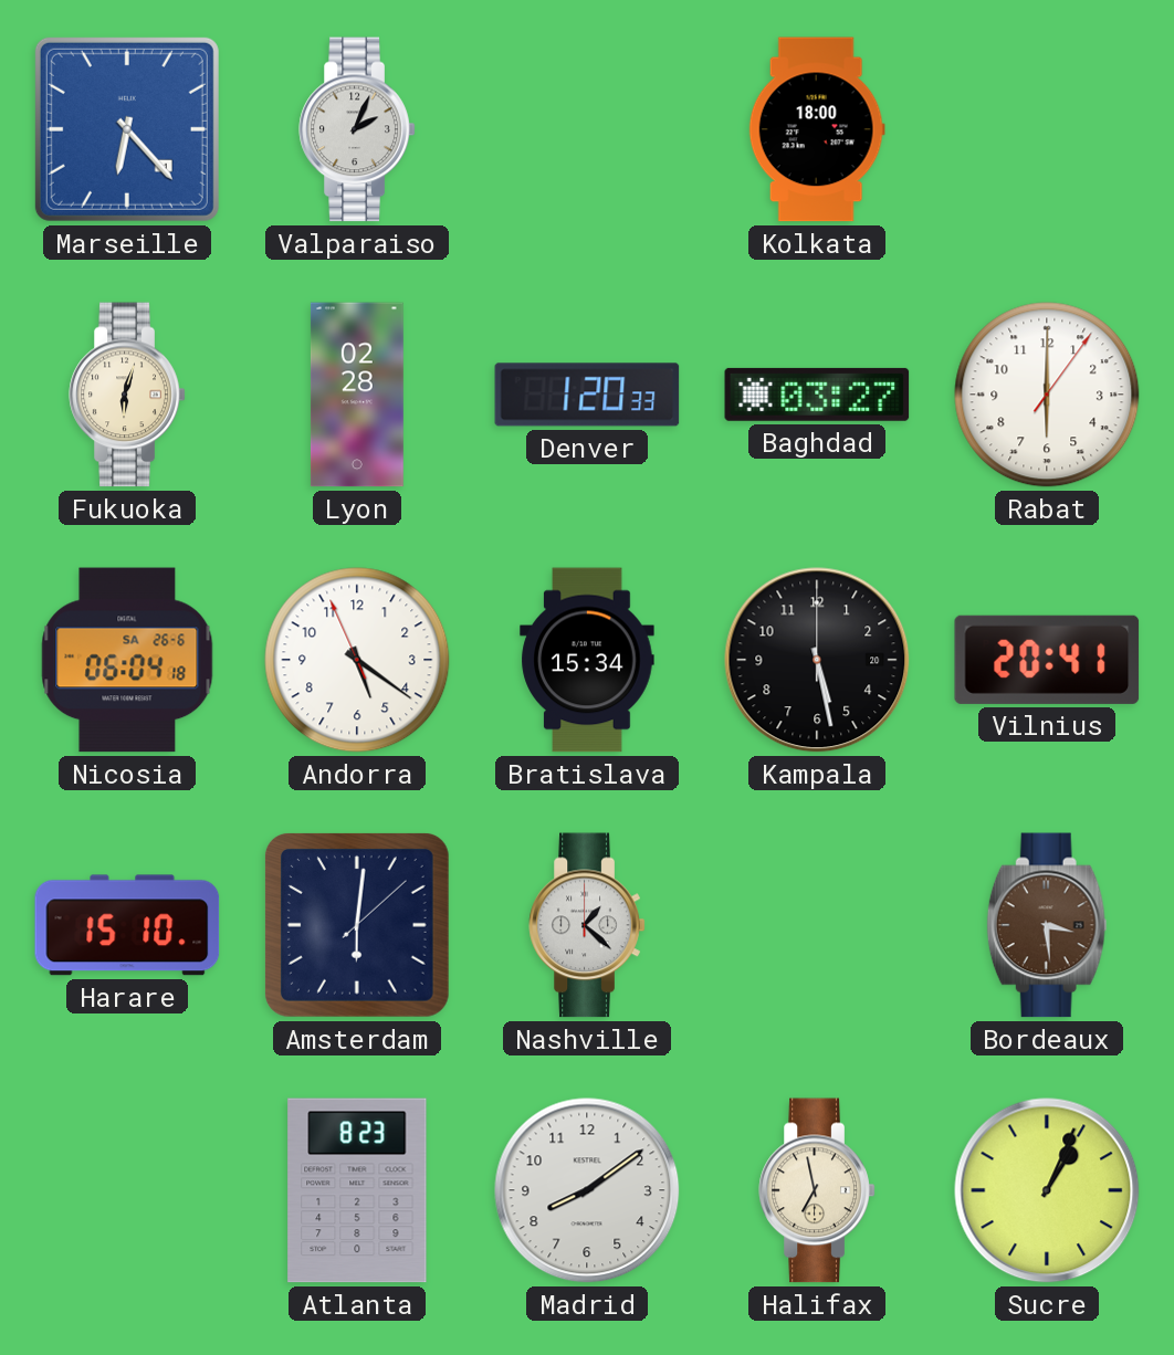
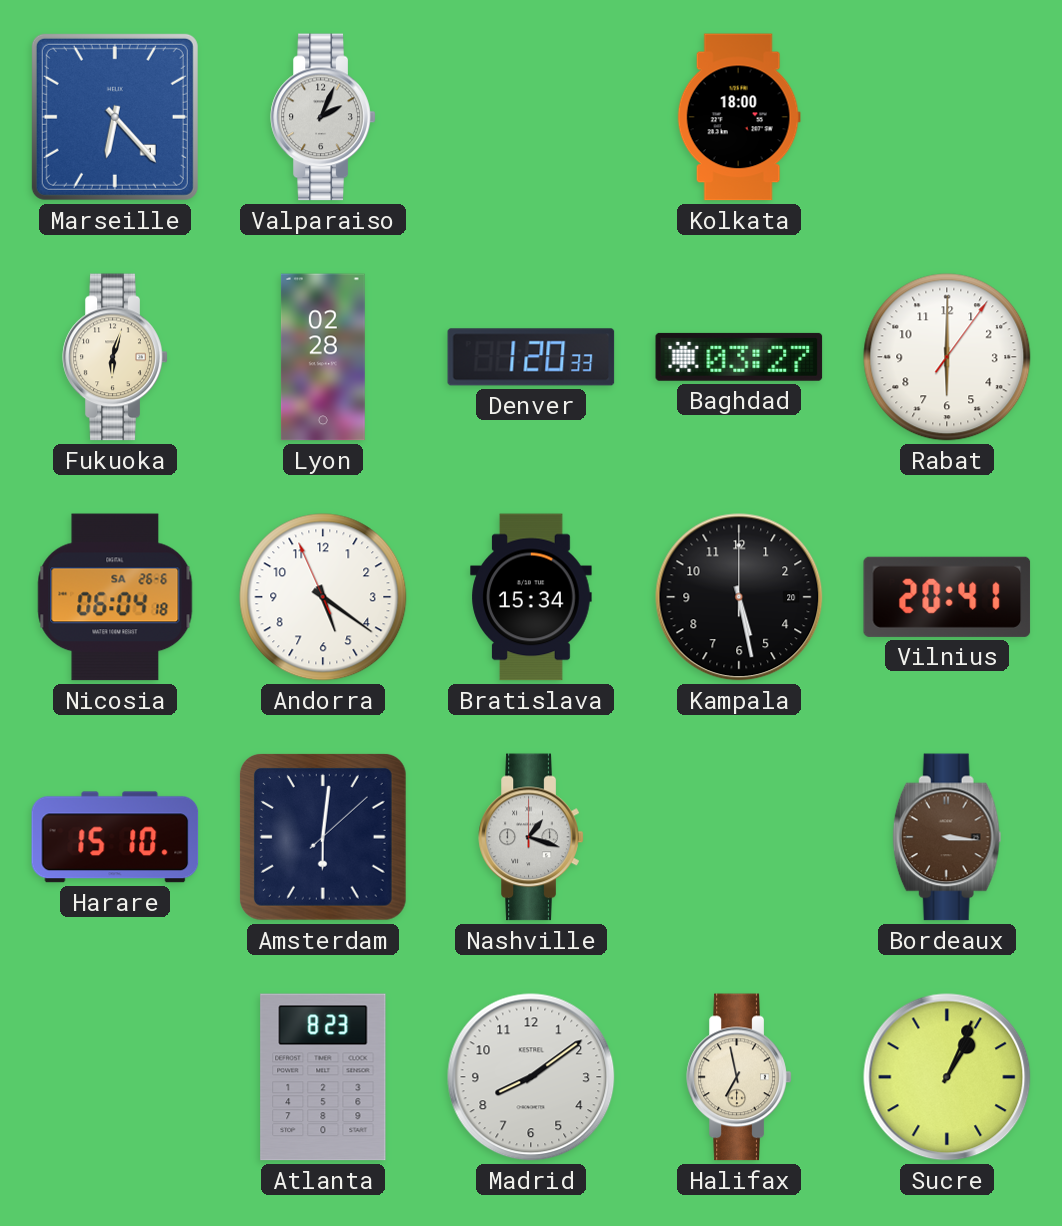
Nashville: 1:22 -> 1:18
Bordeaux: 3:29 -> 3:16
